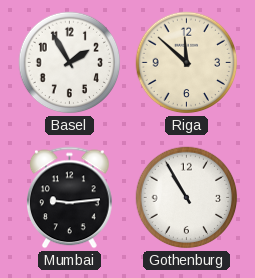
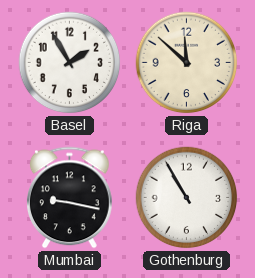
Mumbai: 9:14 -> 9:17
